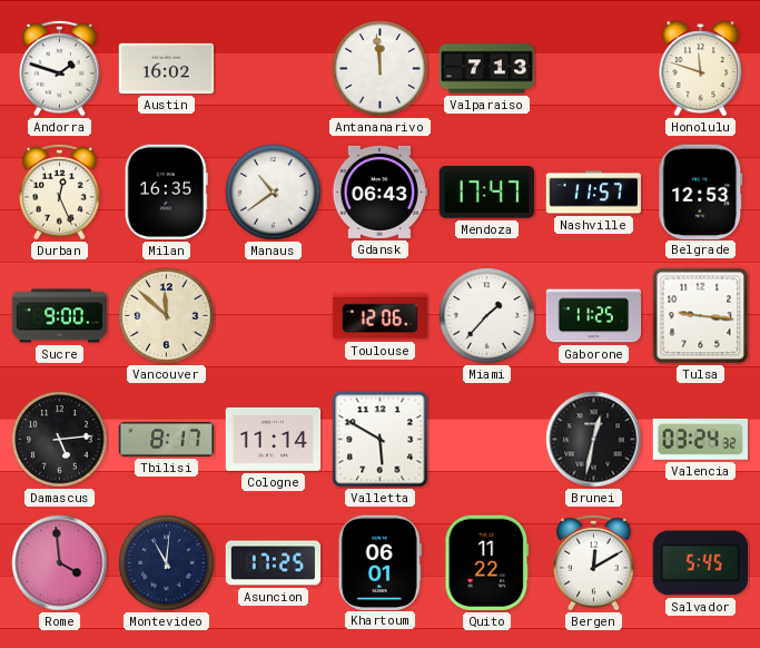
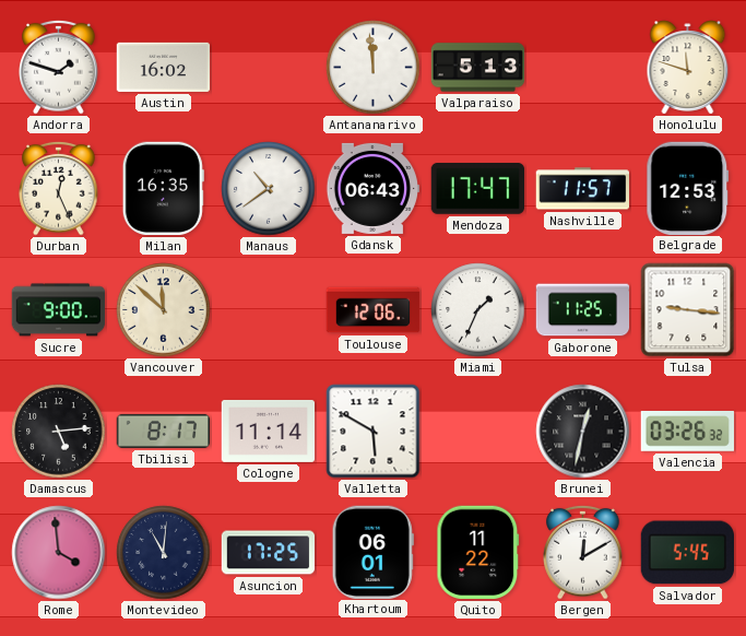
Valparaiso: 7:13 -> 5:13
Miami: 1:37 -> 1:34
Valencia: 03:24 -> 03:26
